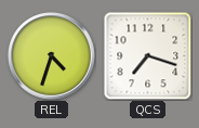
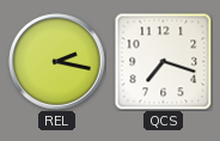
REL: 4:33 -> 2:17
